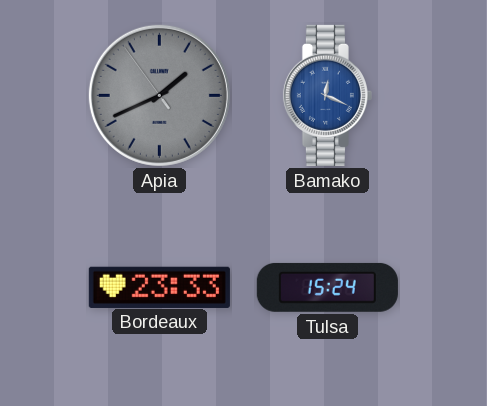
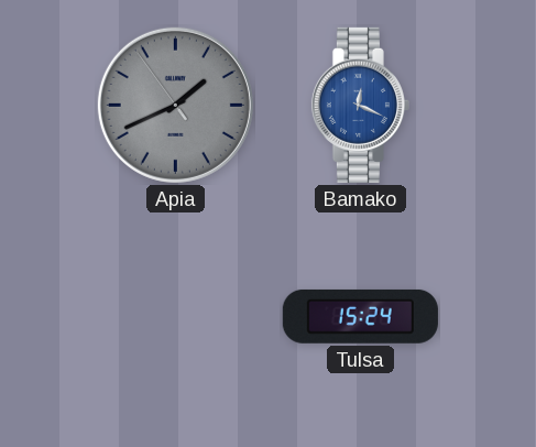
Bordeaux: 23:33 -> none
